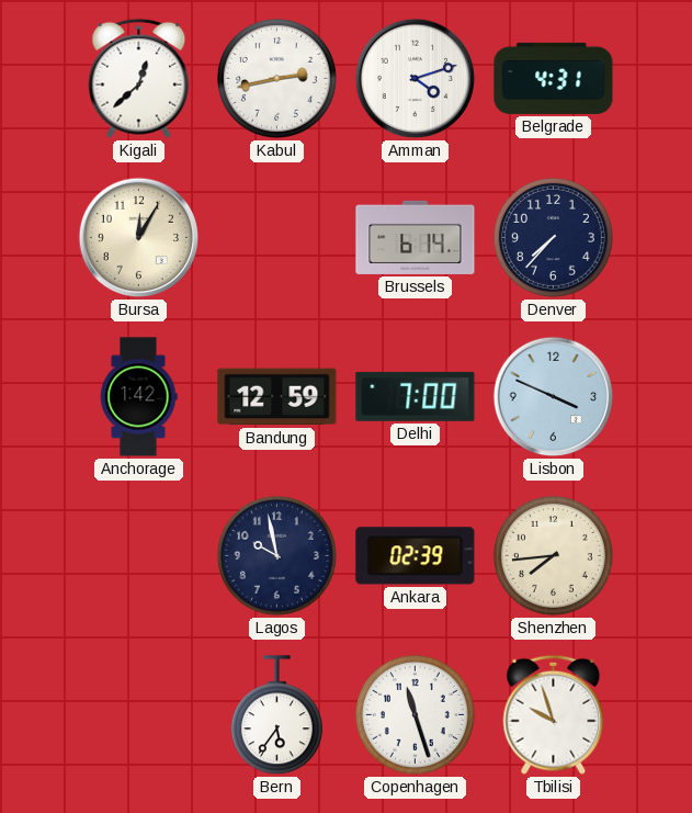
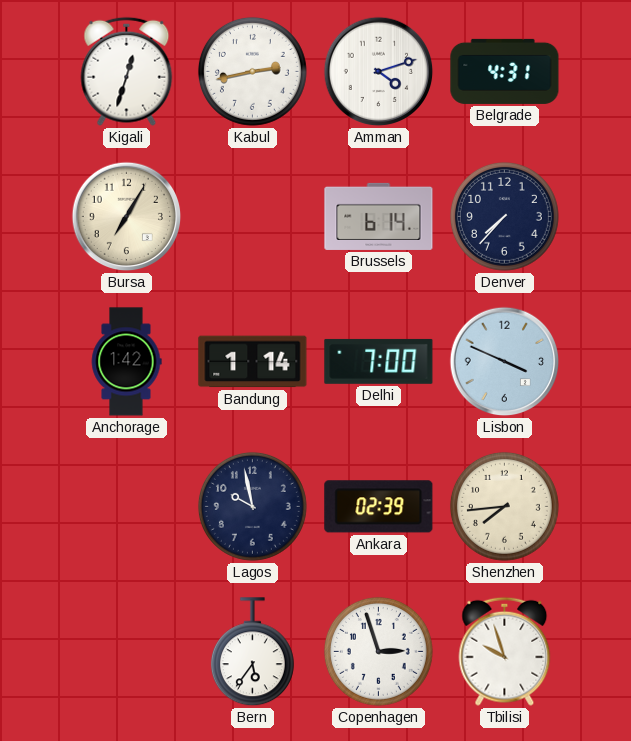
Kigali: 12:38 -> 12:33
Bursa: 12:05 -> 7:05
Bandung: 12:59 -> 1:14
Copenhagen: 11:27 -> 2:57
